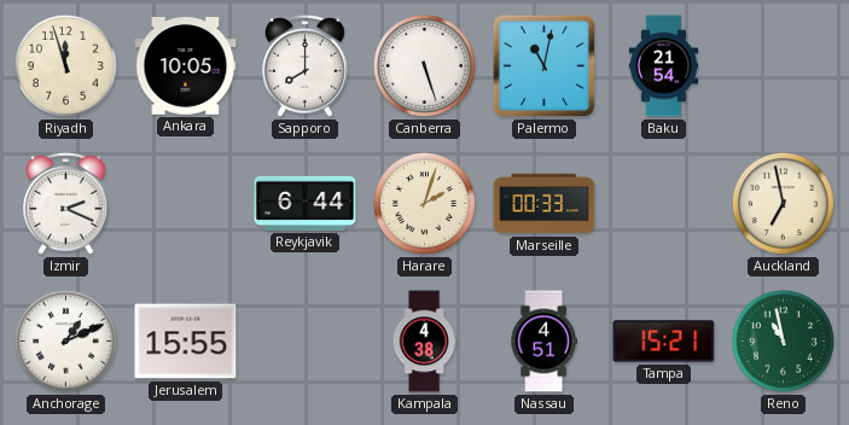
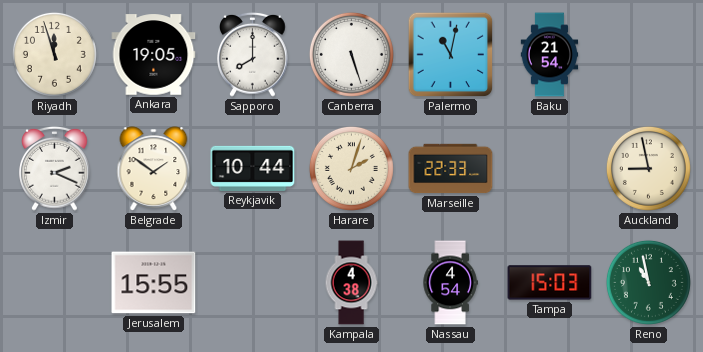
Ankara: 10:05 -> 19:05
Belgrade: none -> 1:51
Reykjavik: 6:44 -> 10:44
Marseille: 00:33 -> 22:33
Auckland: 6:58 -> 8:58
Anchorage: 1:11 -> none
Nassau: 4:51 -> 4:54
Tampa: 15:21 -> 15:03
